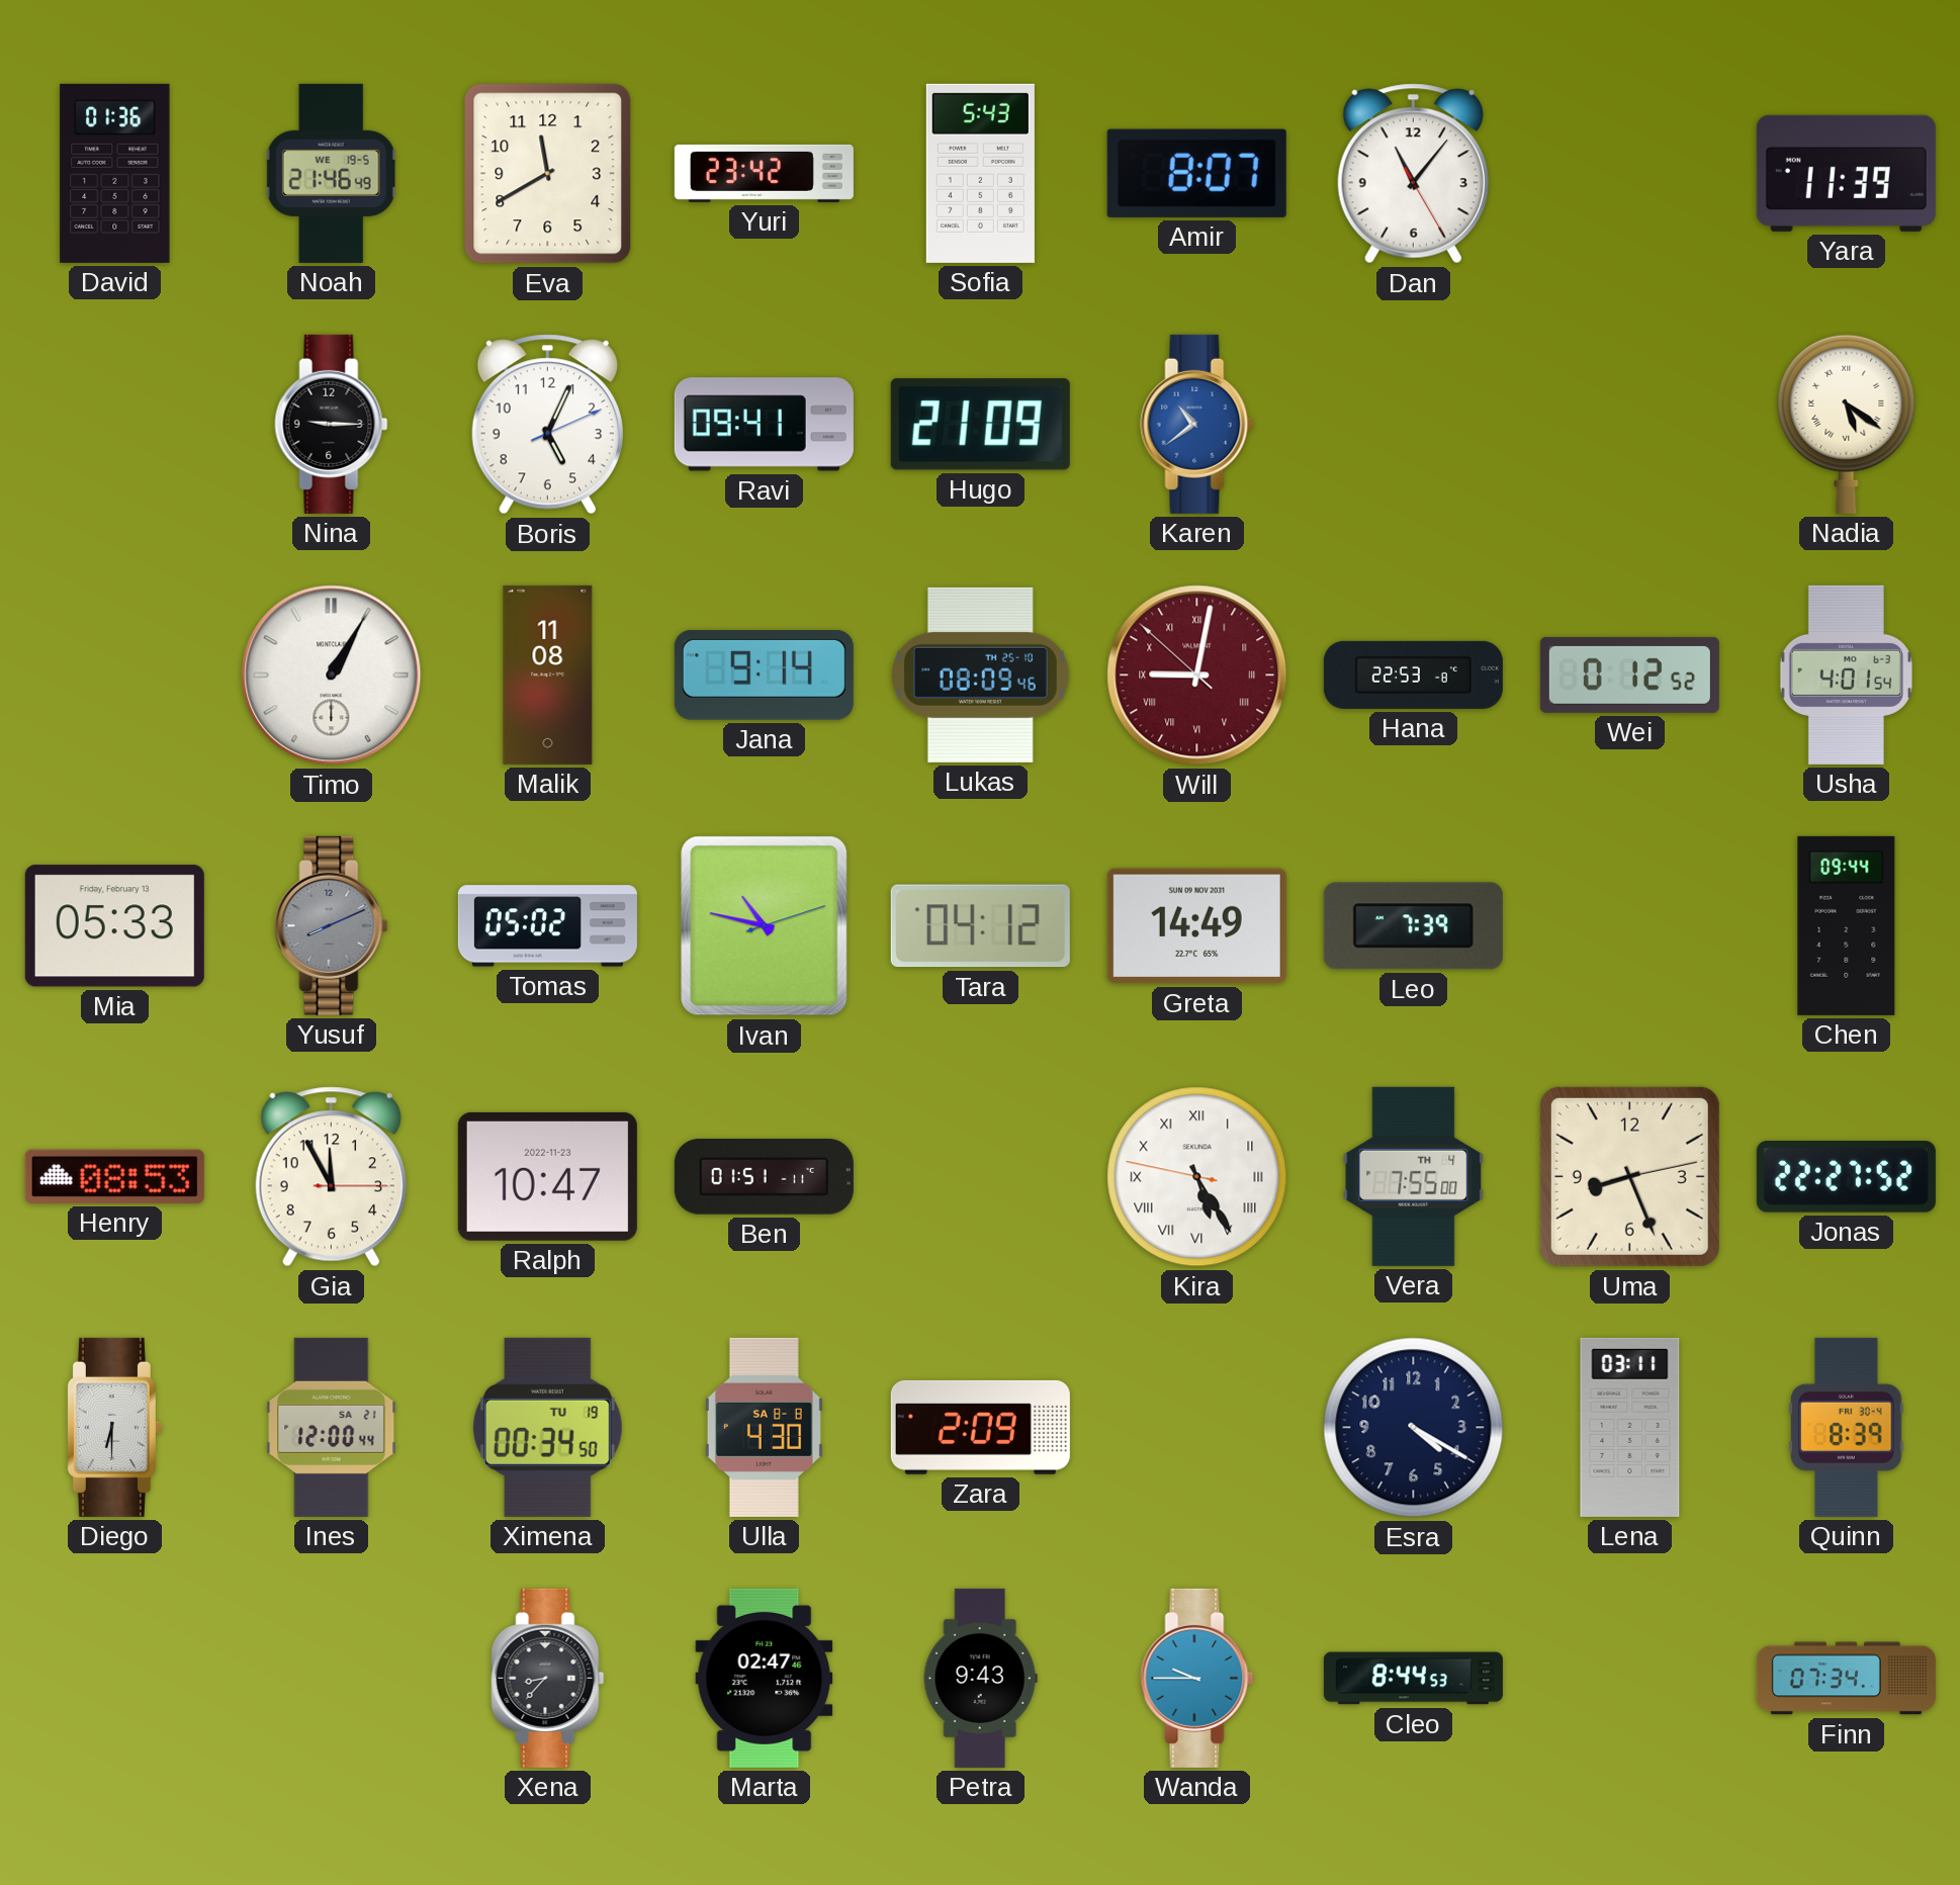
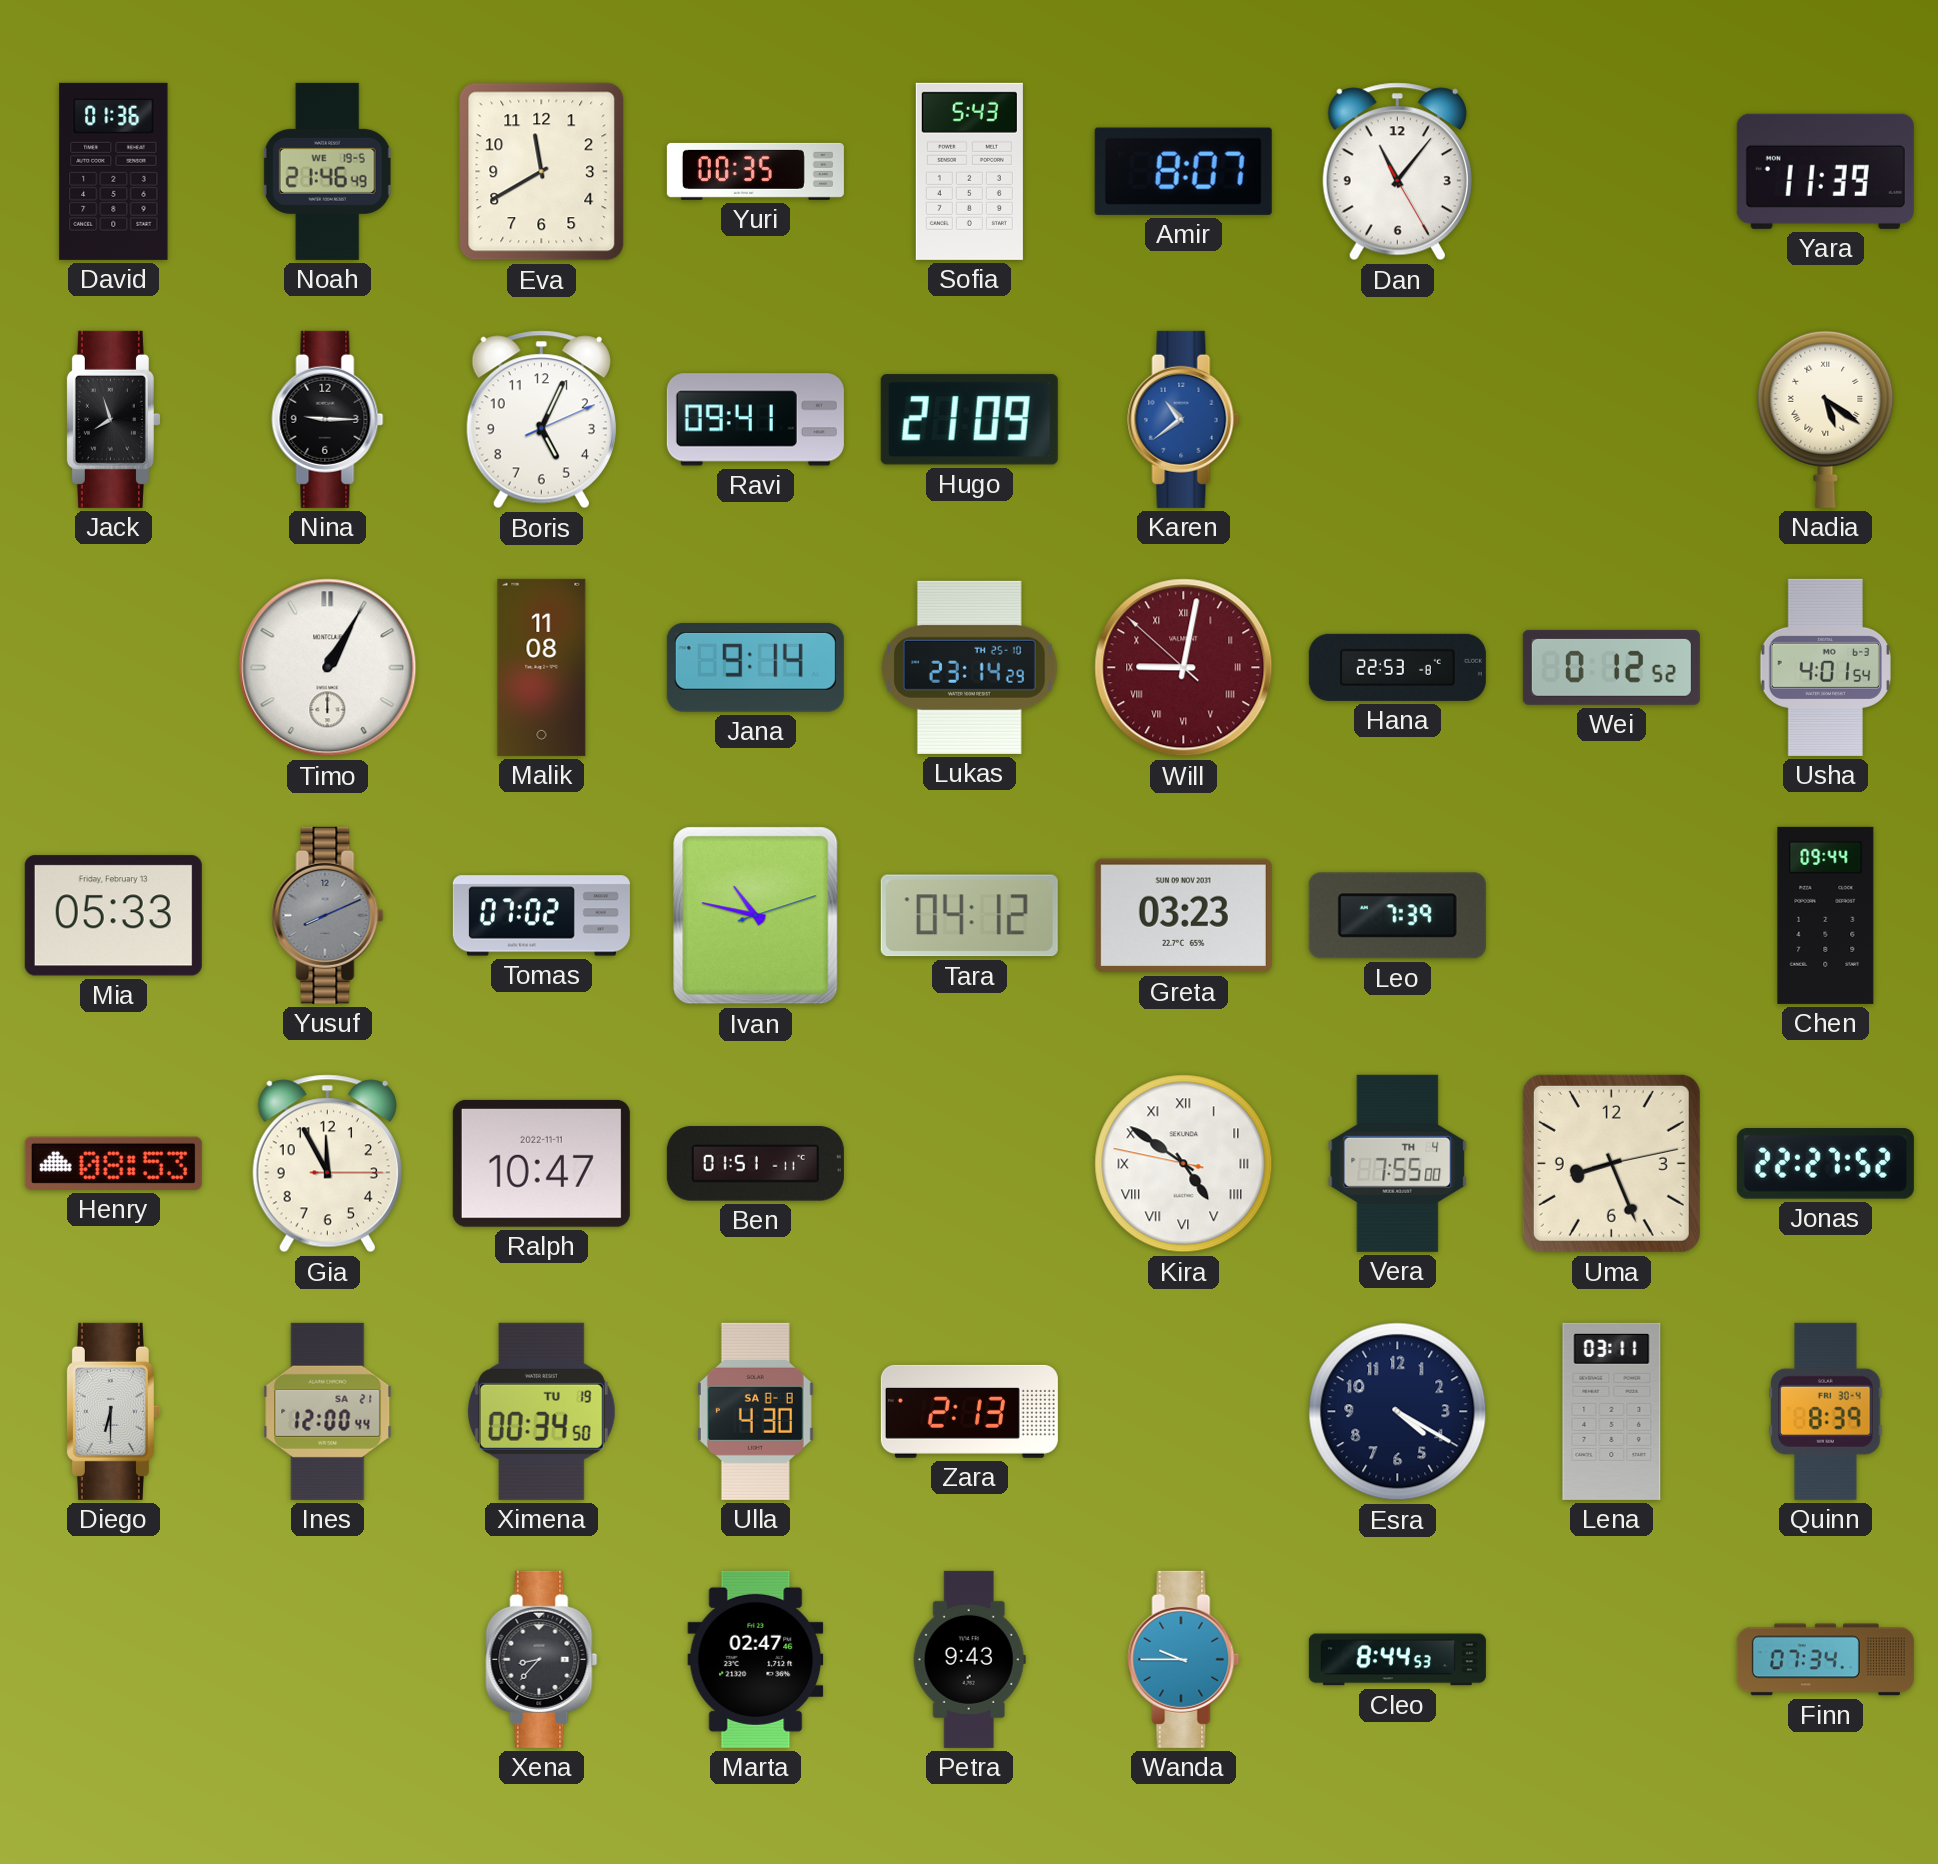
Yuri: 23:42 -> 00:35
Jack: none -> 7:57
Lukas: 08:09 -> 23:14
Tomas: 05:02 -> 07:02
Greta: 14:49 -> 03:23
Ralph date: 2022-11-23 -> 2022-11-11
Kira: 5:24 -> 4:50
Zara: 2:09 -> 2:13
